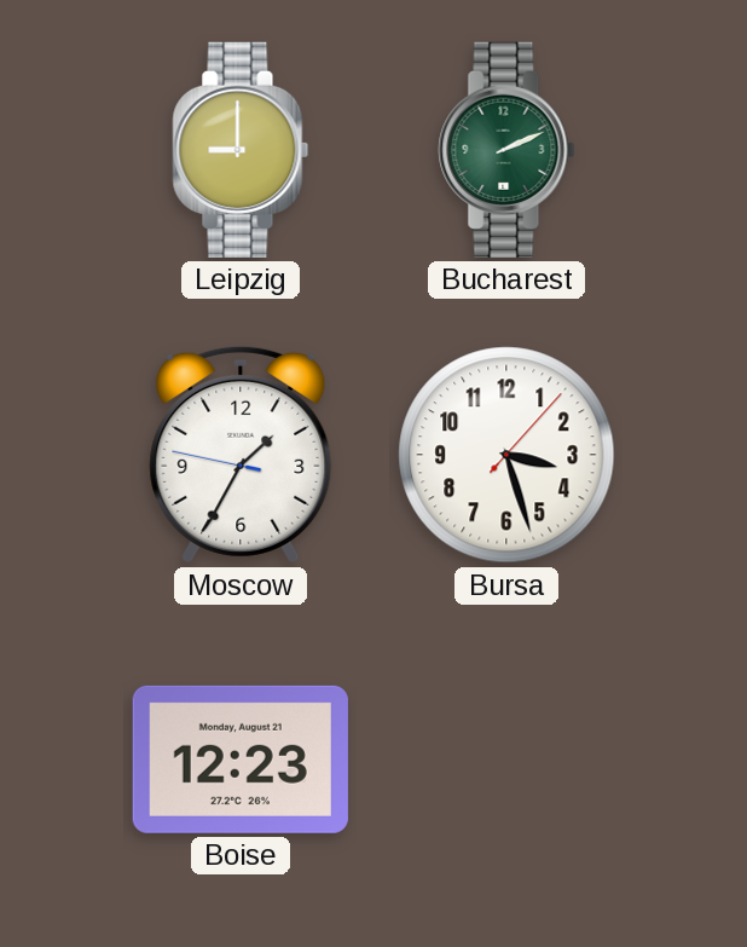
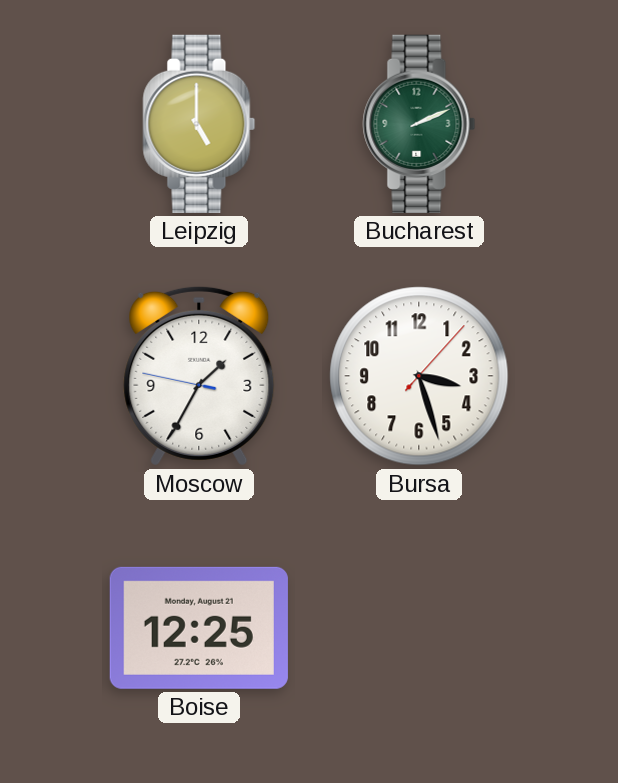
Leipzig: 9:00 -> 5:00
Boise: 12:23 -> 12:25
